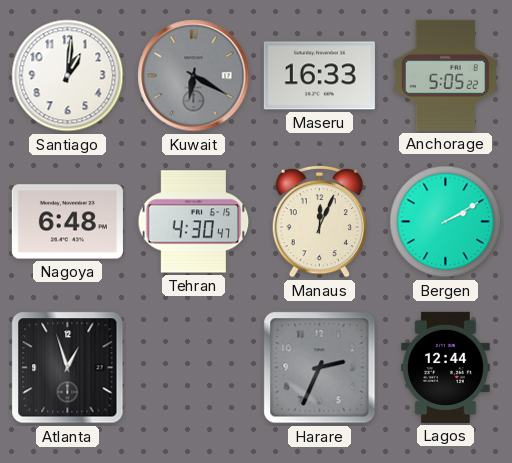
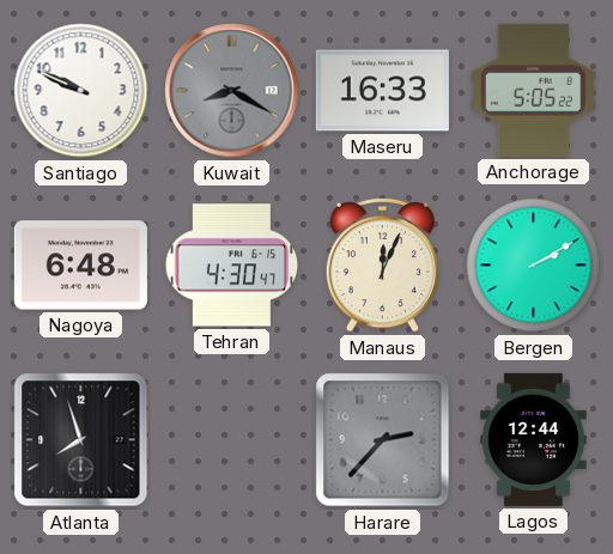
Santiago: 1:01 -> 9:49
Kuwait: 6:20 -> 8:20
Atlanta: 12:57 -> 7:57
Harare: 2:34 -> 2:37
